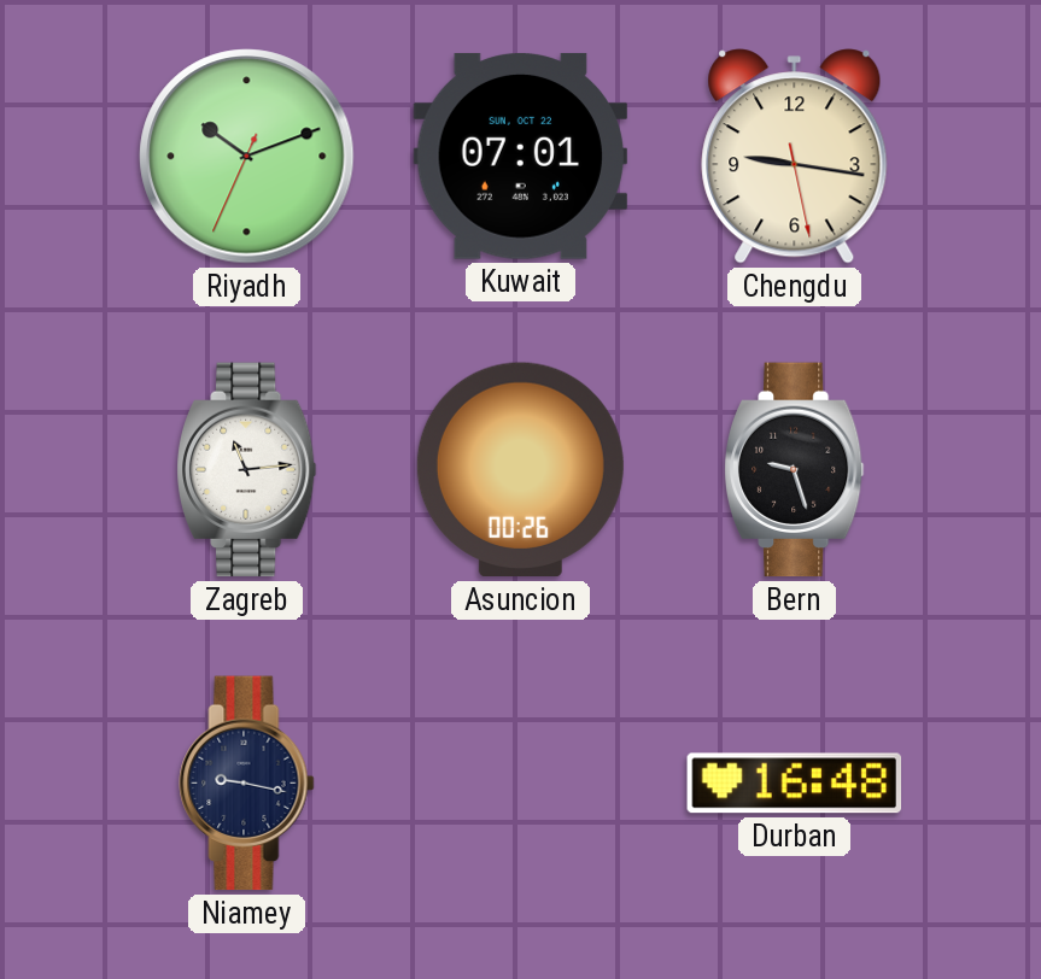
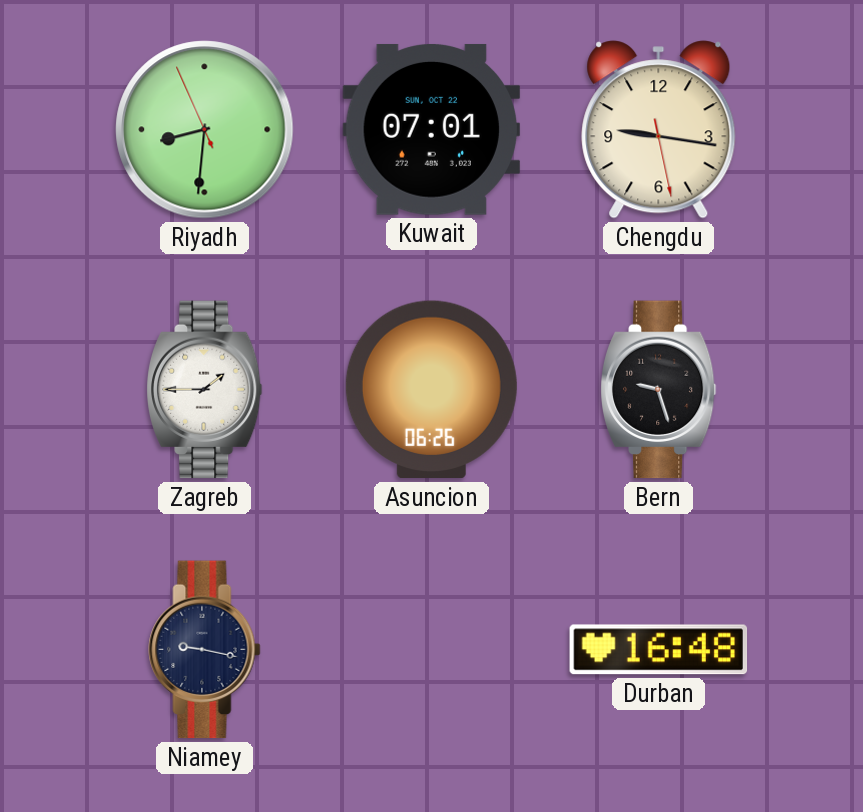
Riyadh: 10:11 -> 8:30
Zagreb: 11:14 -> 1:45
Asuncion: 00:26 -> 06:26
